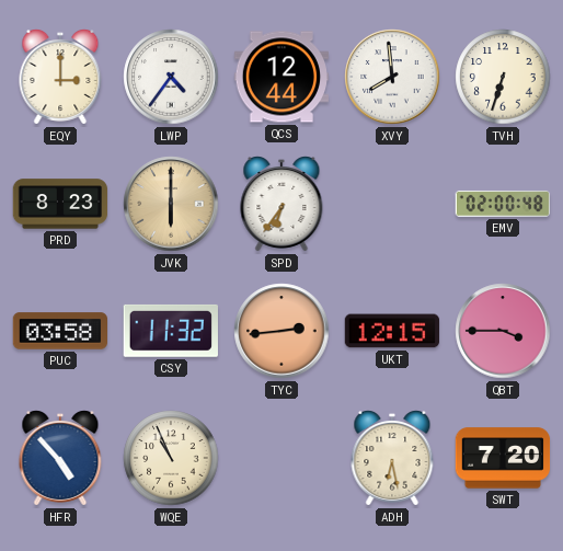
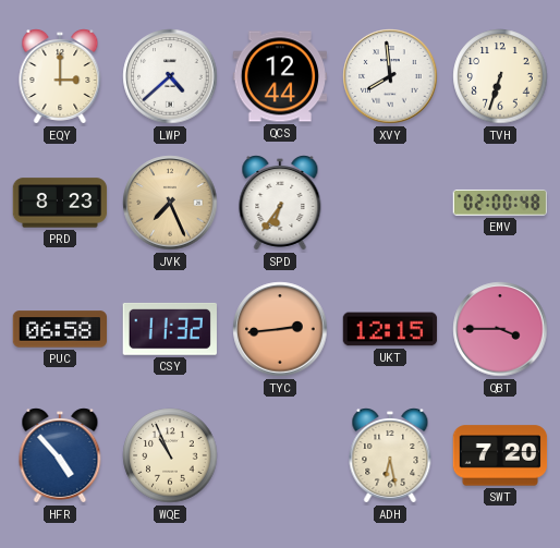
LWP: 4:36 -> 4:38
JVK: 6:00 -> 7:26
PUC: 03:58 -> 06:58
